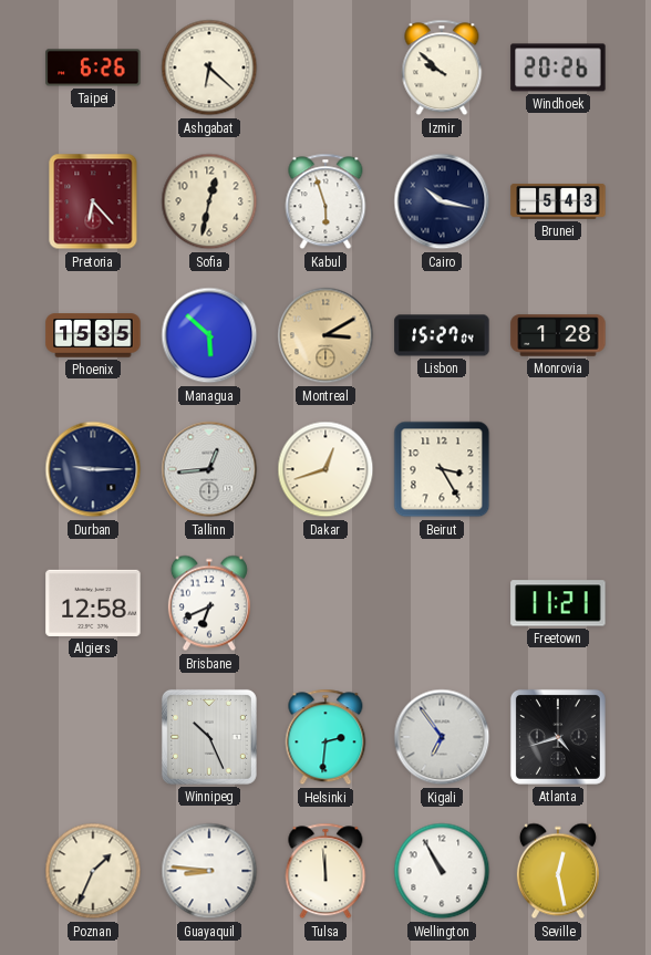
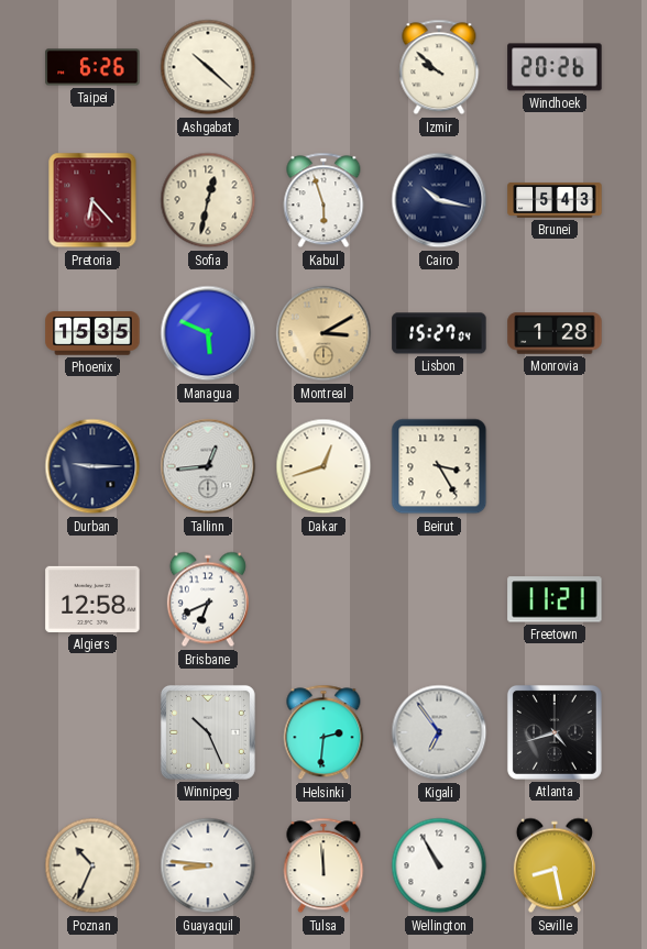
Ashgabat: 6:22 -> 10:22
Managua: 5:52 -> 5:49
Poznan: 1:34 -> 10:34
Seville: 12:28 -> 8:28
